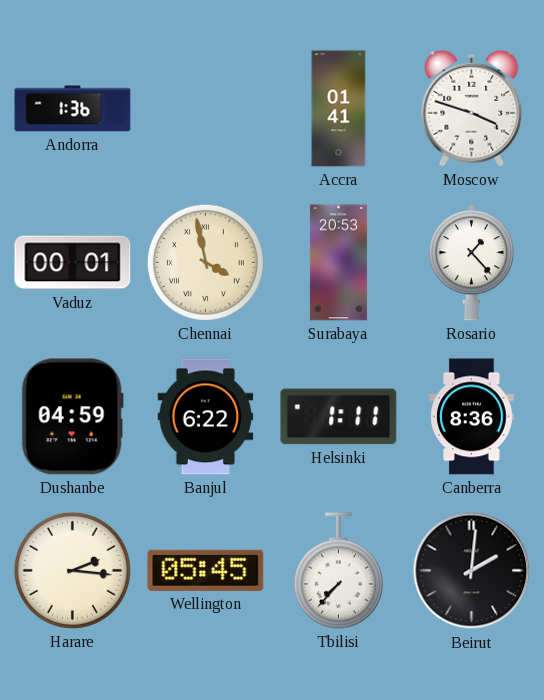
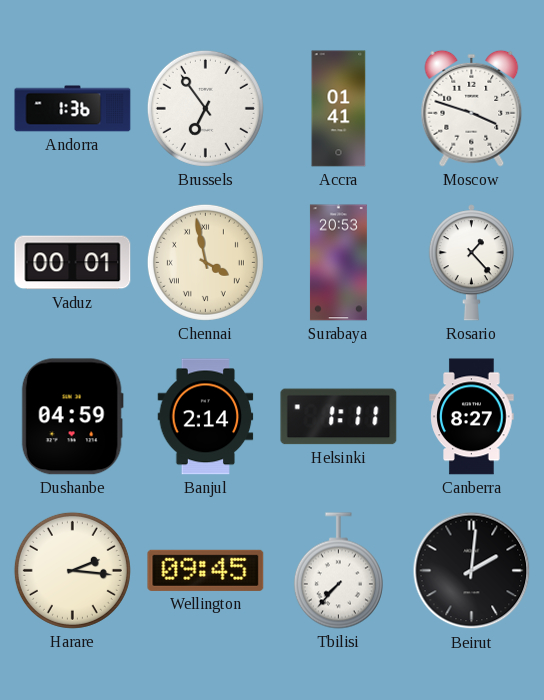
Brussels: none -> 6:54
Banjul: 6:22 -> 2:14
Canberra: 8:36 -> 8:27
Wellington: 05:45 -> 09:45
